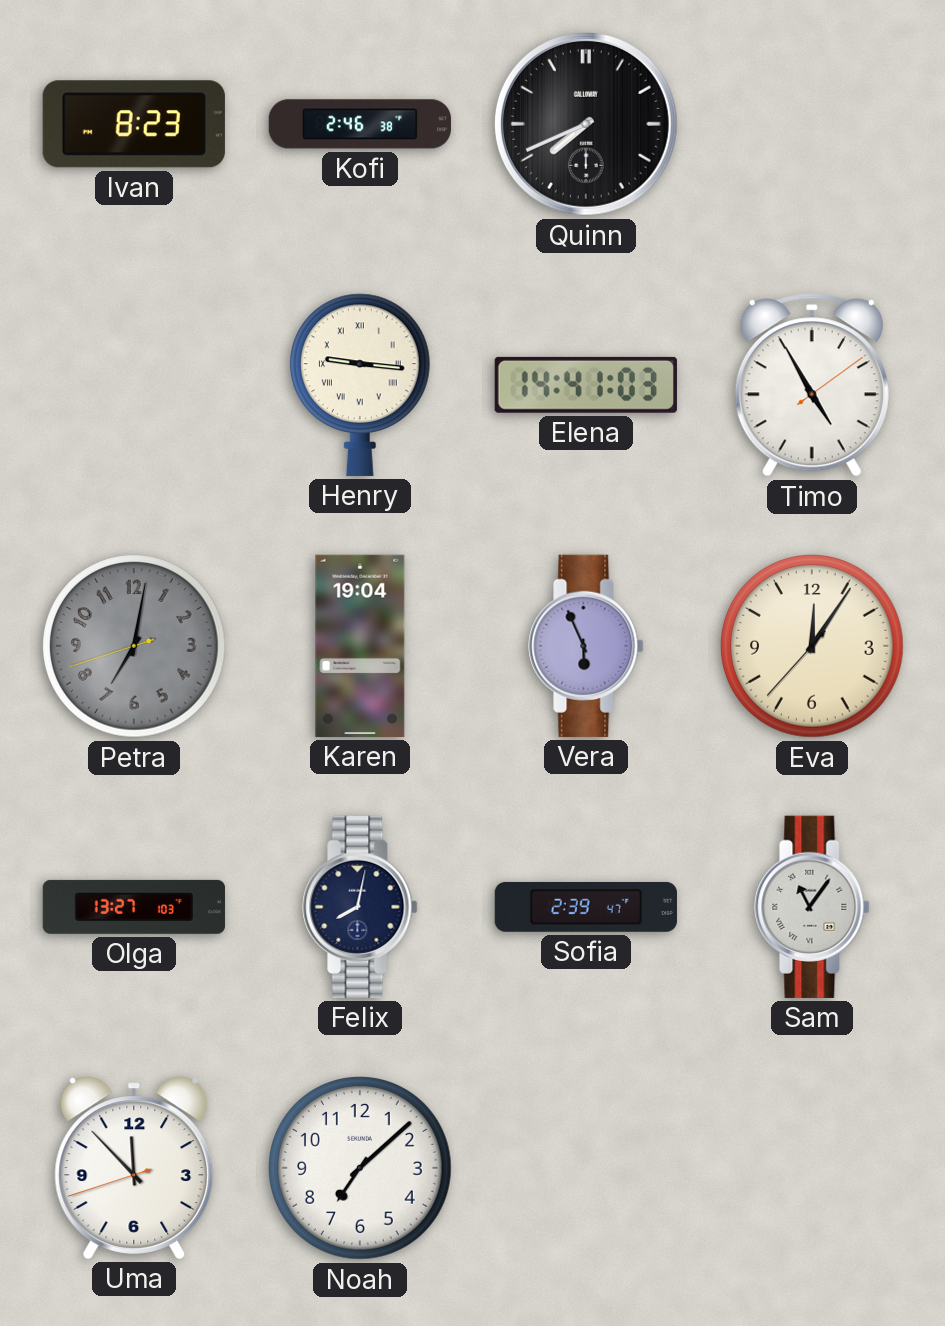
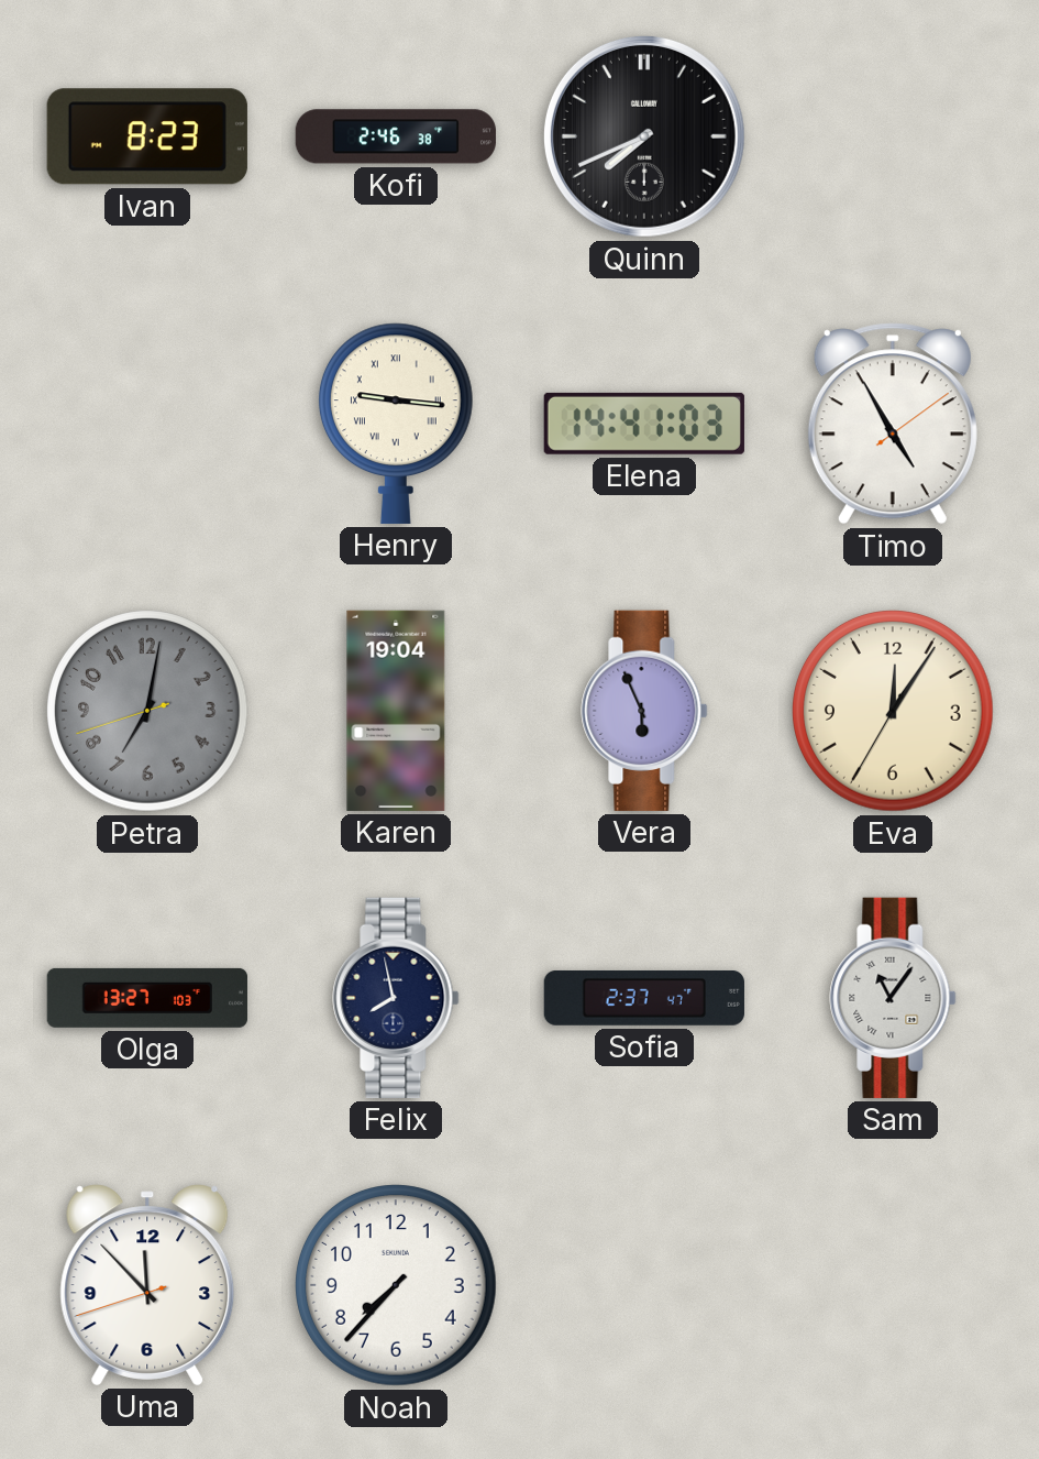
Eva: 12:05:37 -> 12:05:35
Felix: 8:02 -> 7:58
Sofia: 2:39 -> 2:37
Noah: 7:08 -> 7:37
